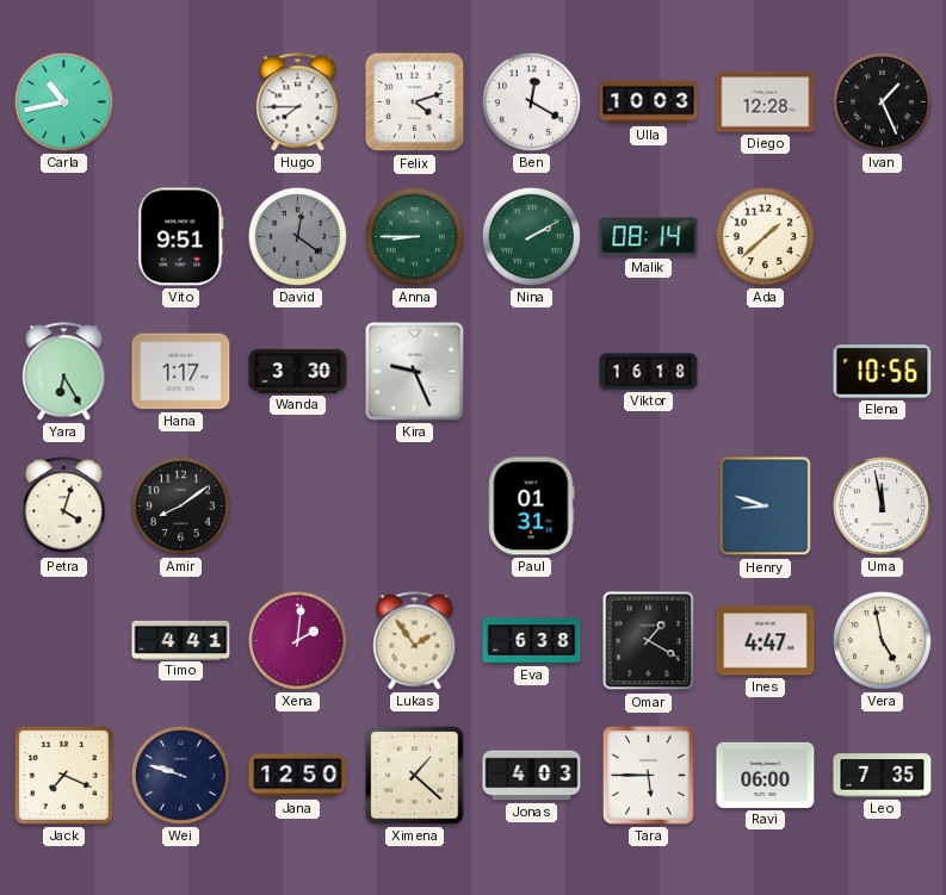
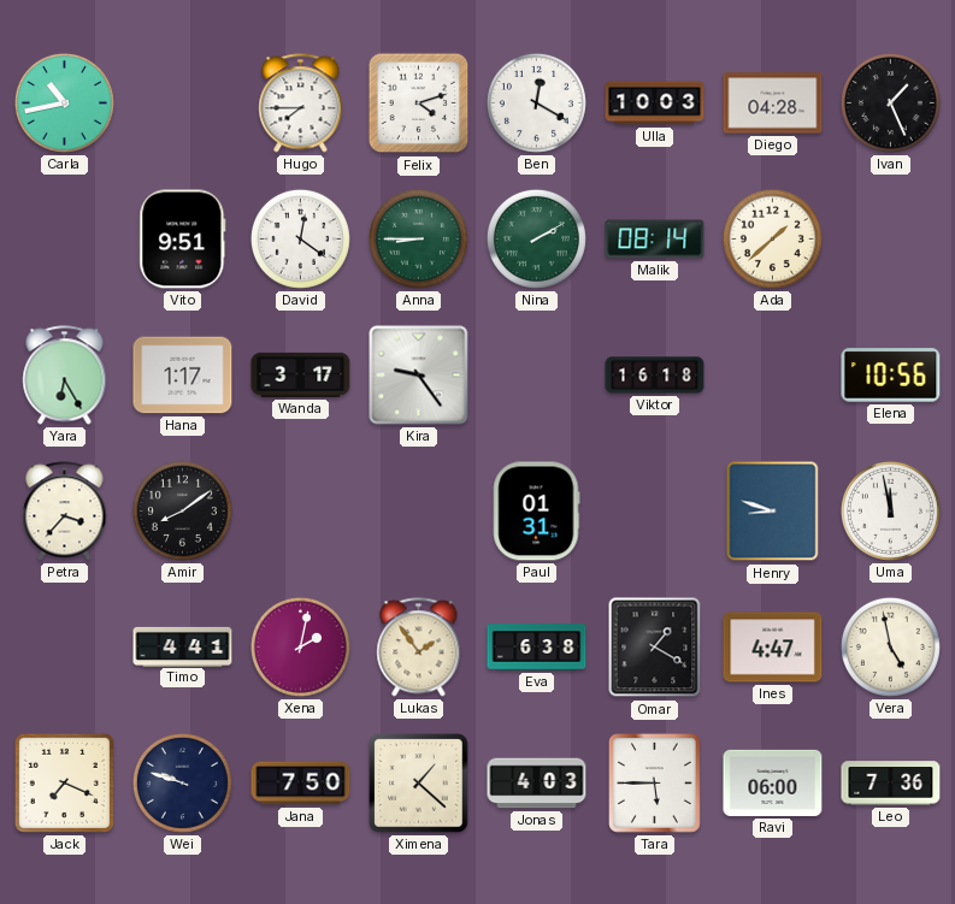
Diego: 12:28 -> 04:28
David dial: grey -> white
Wanda: 3:30 -> 3:17
Kira: 9:26 -> 9:24
Petra: 4:03 -> 3:37
Xena: 2:01 -> 2:02
Jana: 12:50 -> 7:50
Leo: 7:35 -> 7:36
